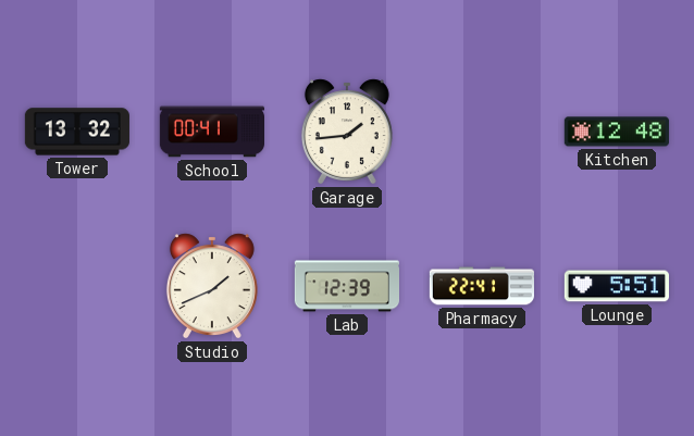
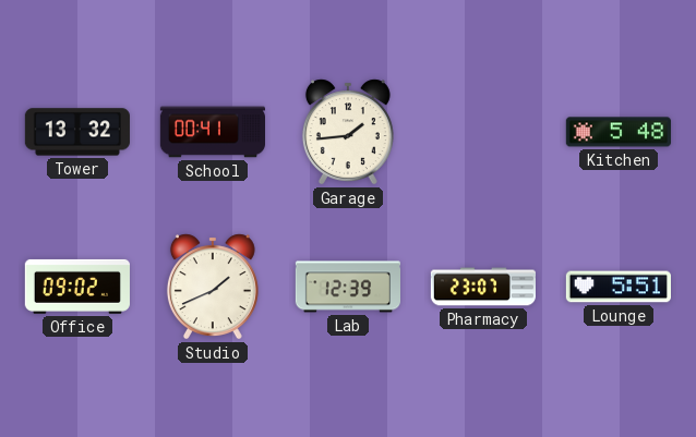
Kitchen: 12:48 -> 5:48
Office: none -> 09:02
Pharmacy: 22:41 -> 23:07
